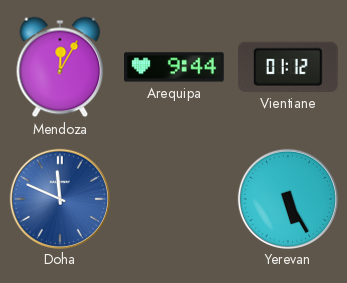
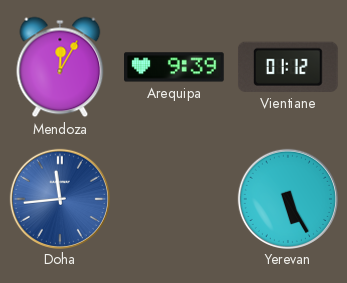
Arequipa: 9:44 -> 9:39
Doha: 11:49 -> 11:44
